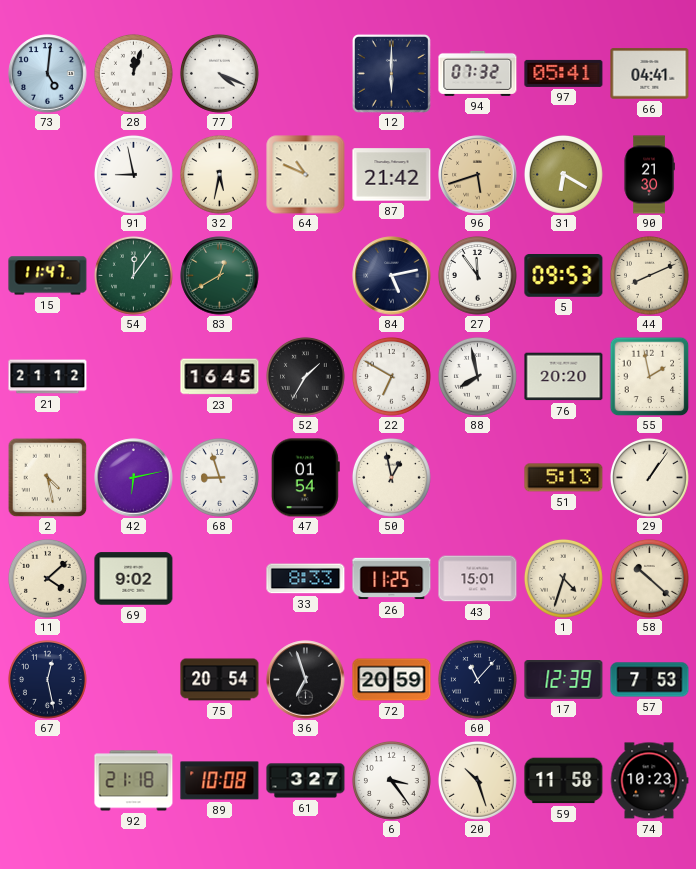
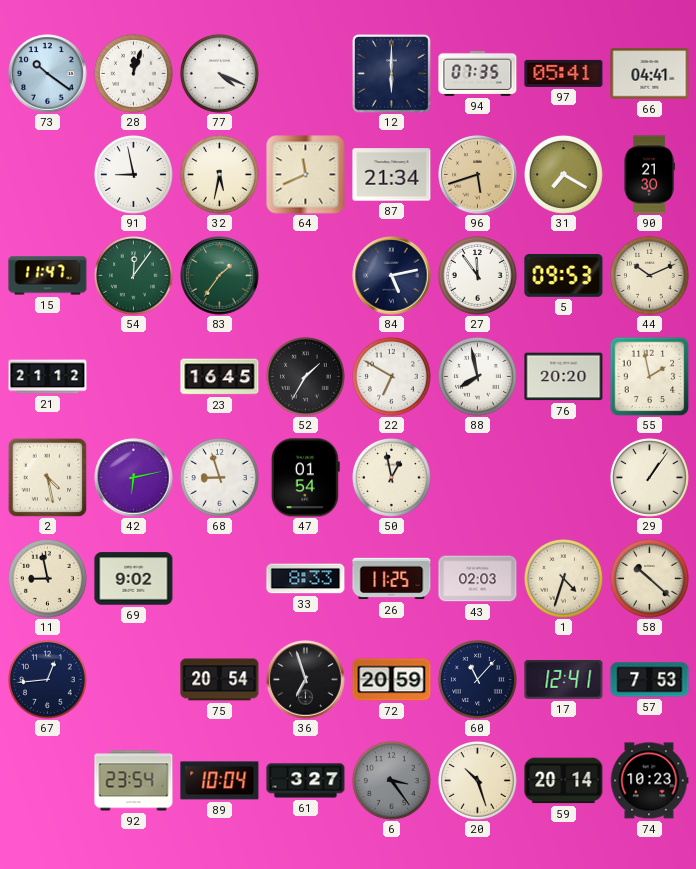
73: 5:01 -> 10:21
94: 07:32 -> 07:35
64: 10:49 -> 11:41
87: 21:42 -> 21:34
31: 6:20 -> 7:20
83: 12:40 -> 1:36
44: 8:11 -> 10:11
51: 5:13 -> none
11: 4:08 -> 8:58
43: 15:01 -> 02:03
67: 12:28 -> 12:44
17: 12:39 -> 12:41
92: 21:18 -> 23:54
89: 10:08 -> 10:04
6 dial: white -> grey
59: 11:58 -> 20:14
